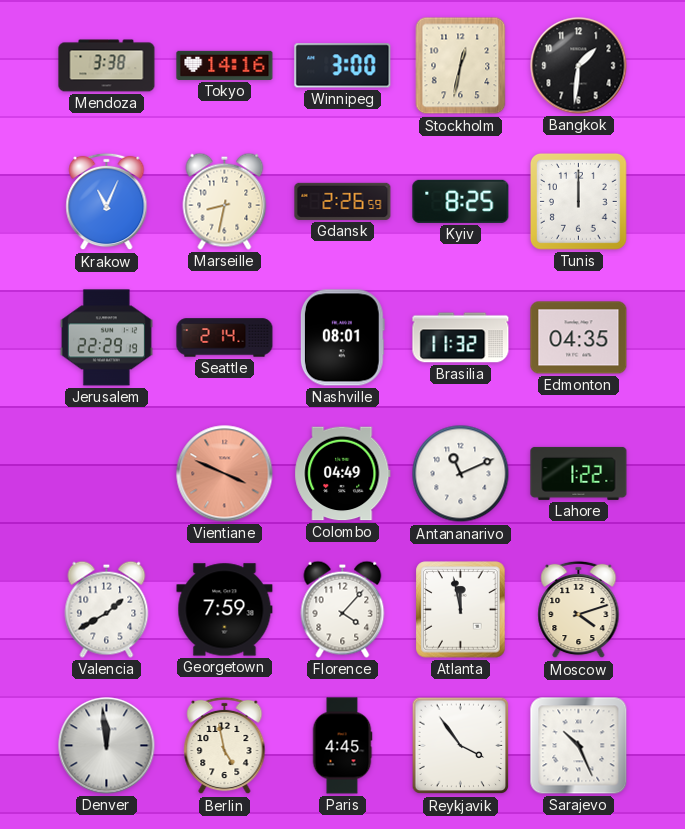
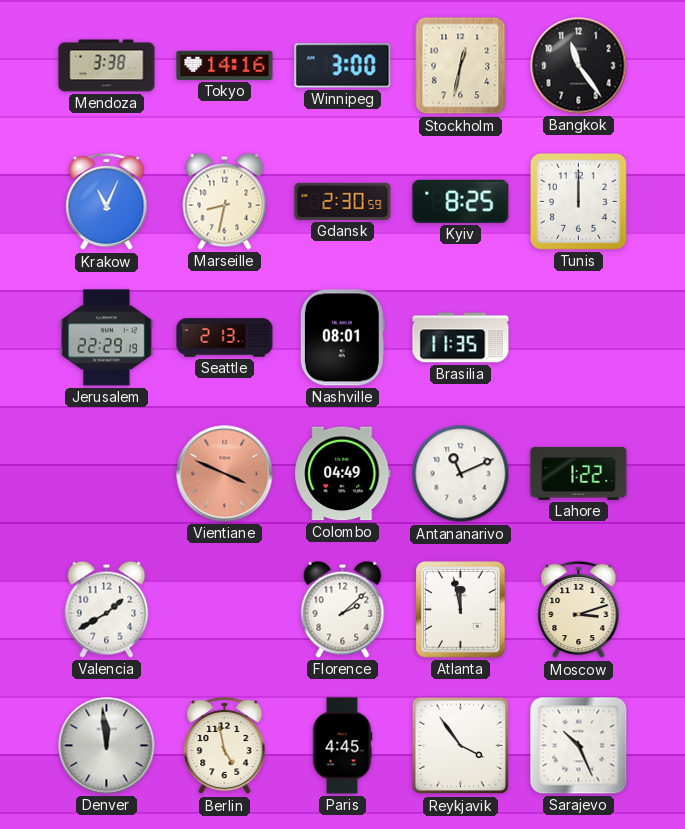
Bangkok: 1:31 -> 11:24
Gdansk: 2:26 -> 2:30
Seattle: 2:14 -> 2:13
Brasilia: 11:32 -> 11:35
Edmonton: 04:35 -> none
Georgetown: 7:59 -> none
Florence: 4:07 -> 2:08
Moscow: 4:12 -> 3:12
